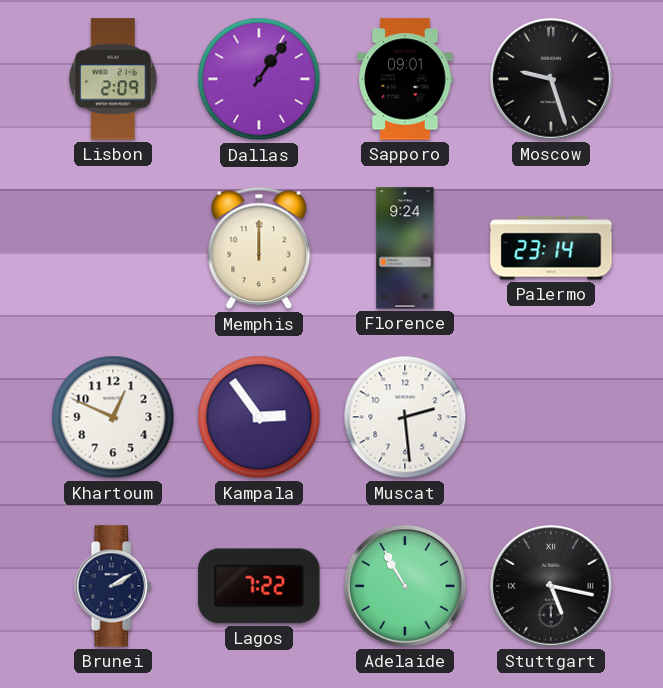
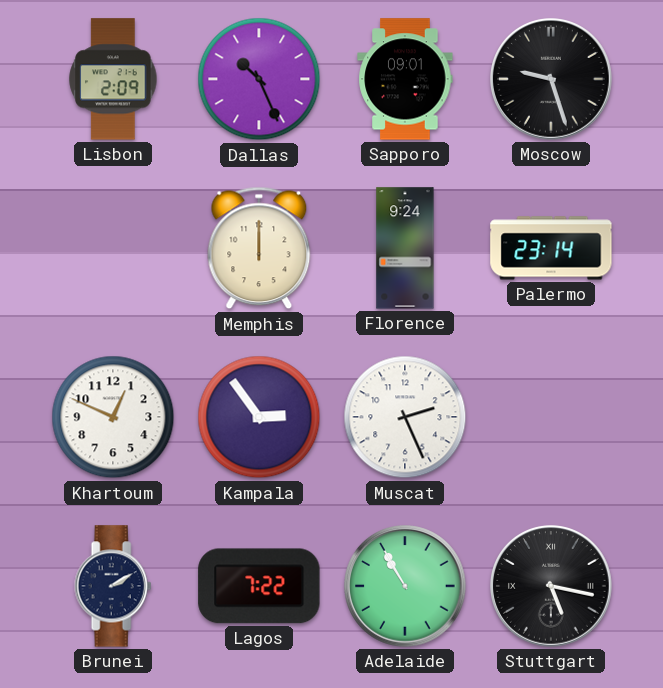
Dallas: 1:06 -> 10:26
Muscat: 2:29 -> 2:26
